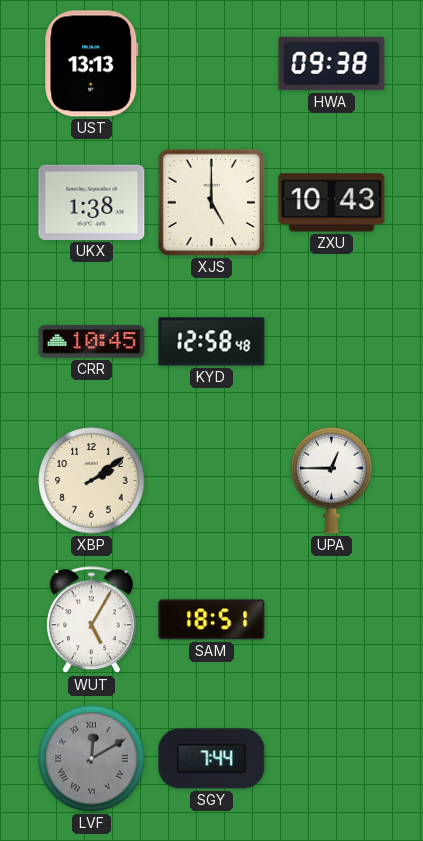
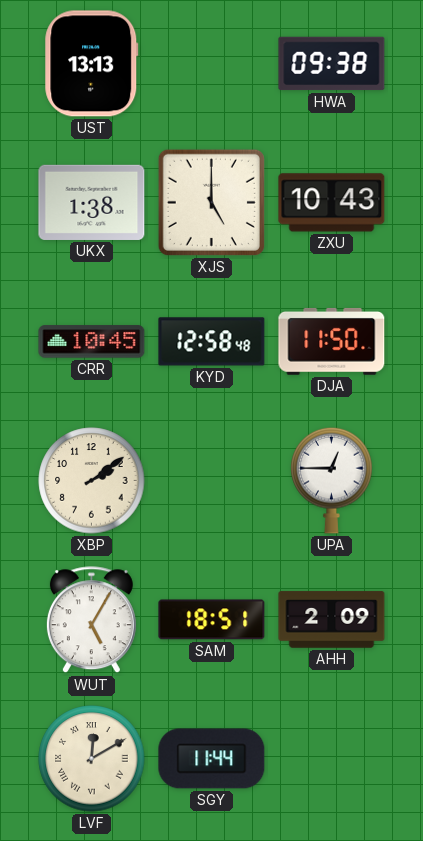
DJA: none -> 11:50
AHH: none -> 2:09
LVF dial: grey -> cream
SGY: 7:44 -> 11:44
